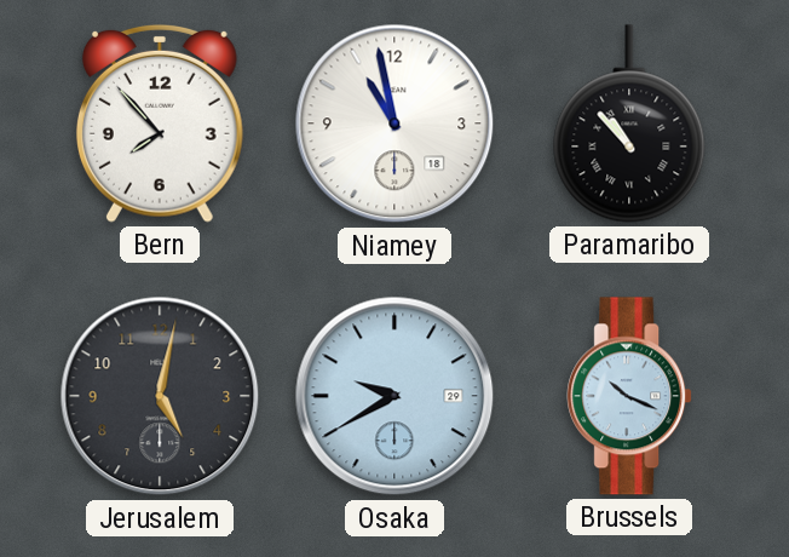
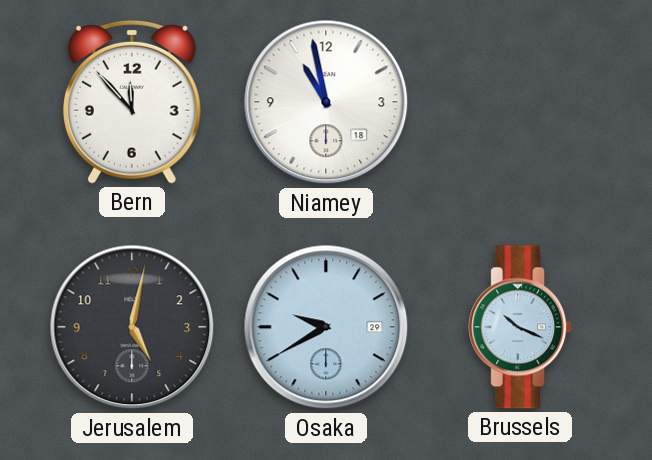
Bern: 7:53 -> 11:53
Paramaribo: 10:53 -> none
